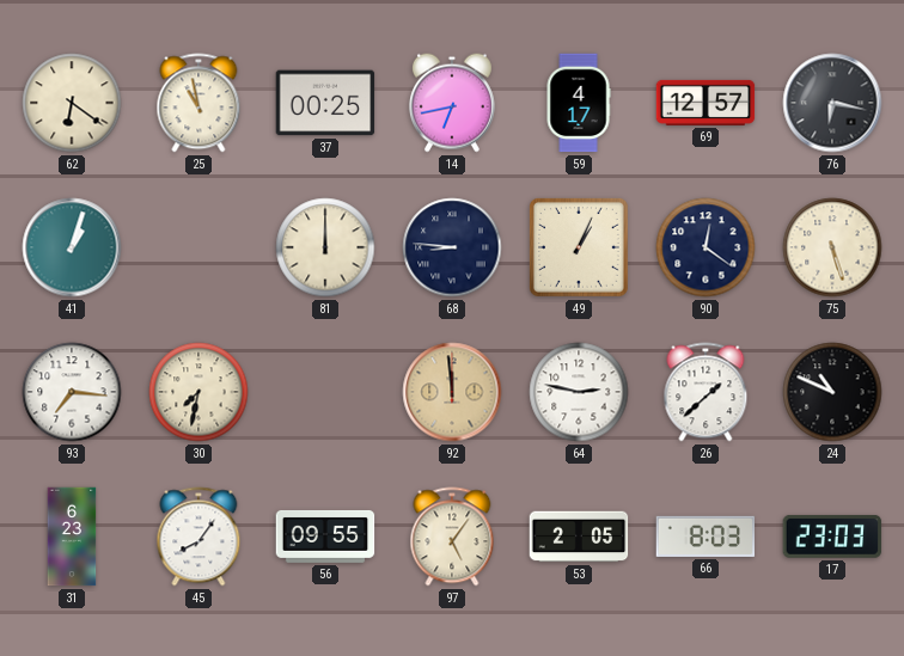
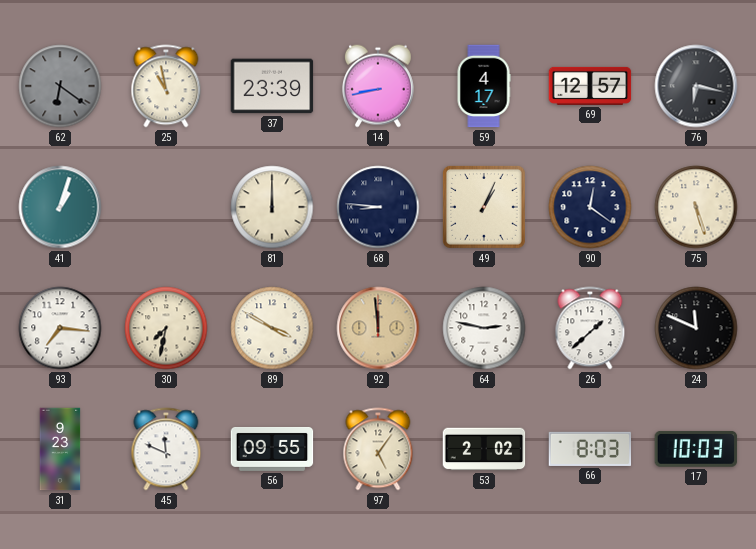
62 dial: cream -> grey
37: 00:25 -> 23:39
14: 6:43 -> 8:43
89: none -> 3:50
24: 10:49 -> 11:49
31: 6:23 -> 9:23
45: 8:06 -> 11:49
53: 2:05 -> 2:02
17: 23:03 -> 10:03
